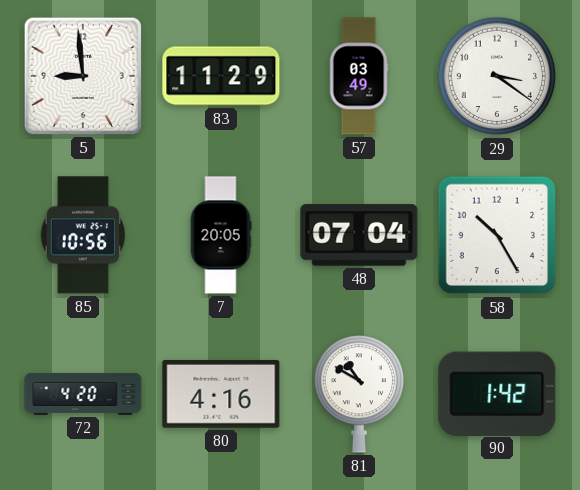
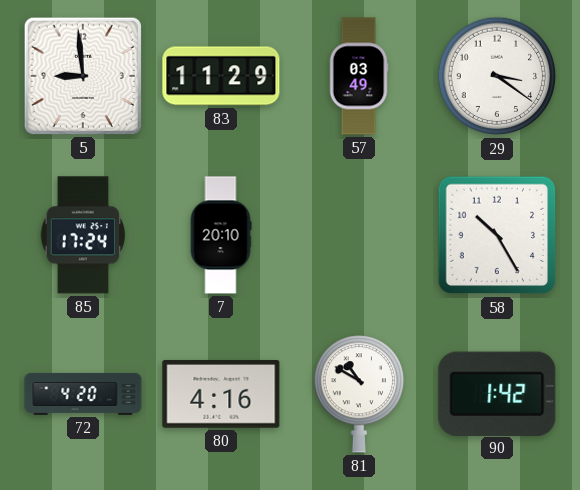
85: 10:56 -> 17:24
7: 20:05 -> 20:10
48: 07:04 -> none
